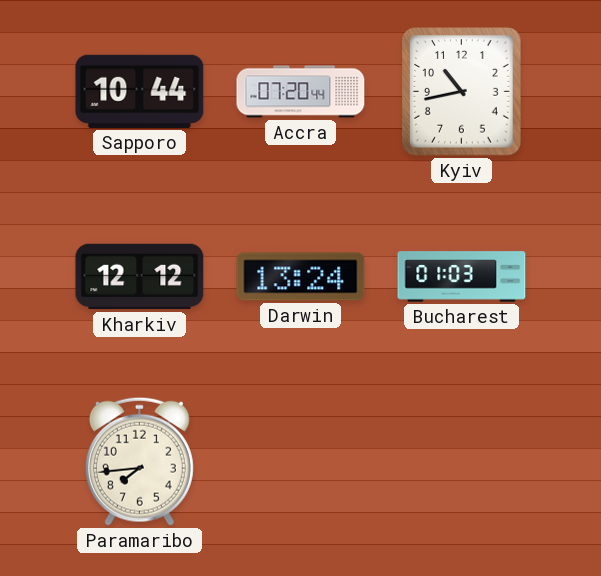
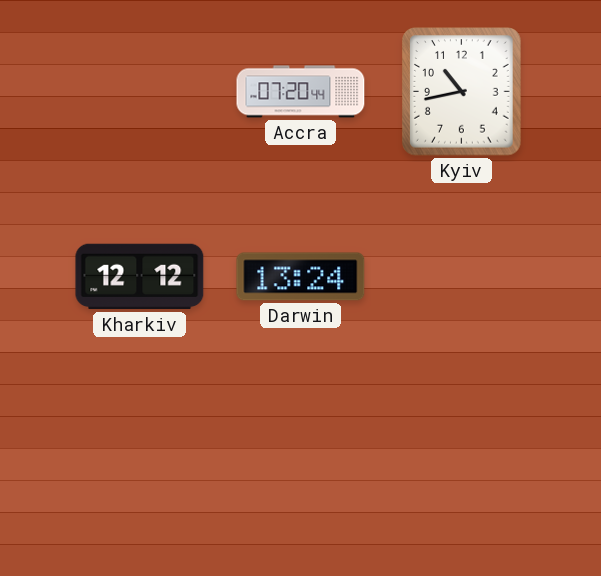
Sapporo: 10:44 -> none
Bucharest: 01:03 -> none
Paramaribo: 7:44 -> none
